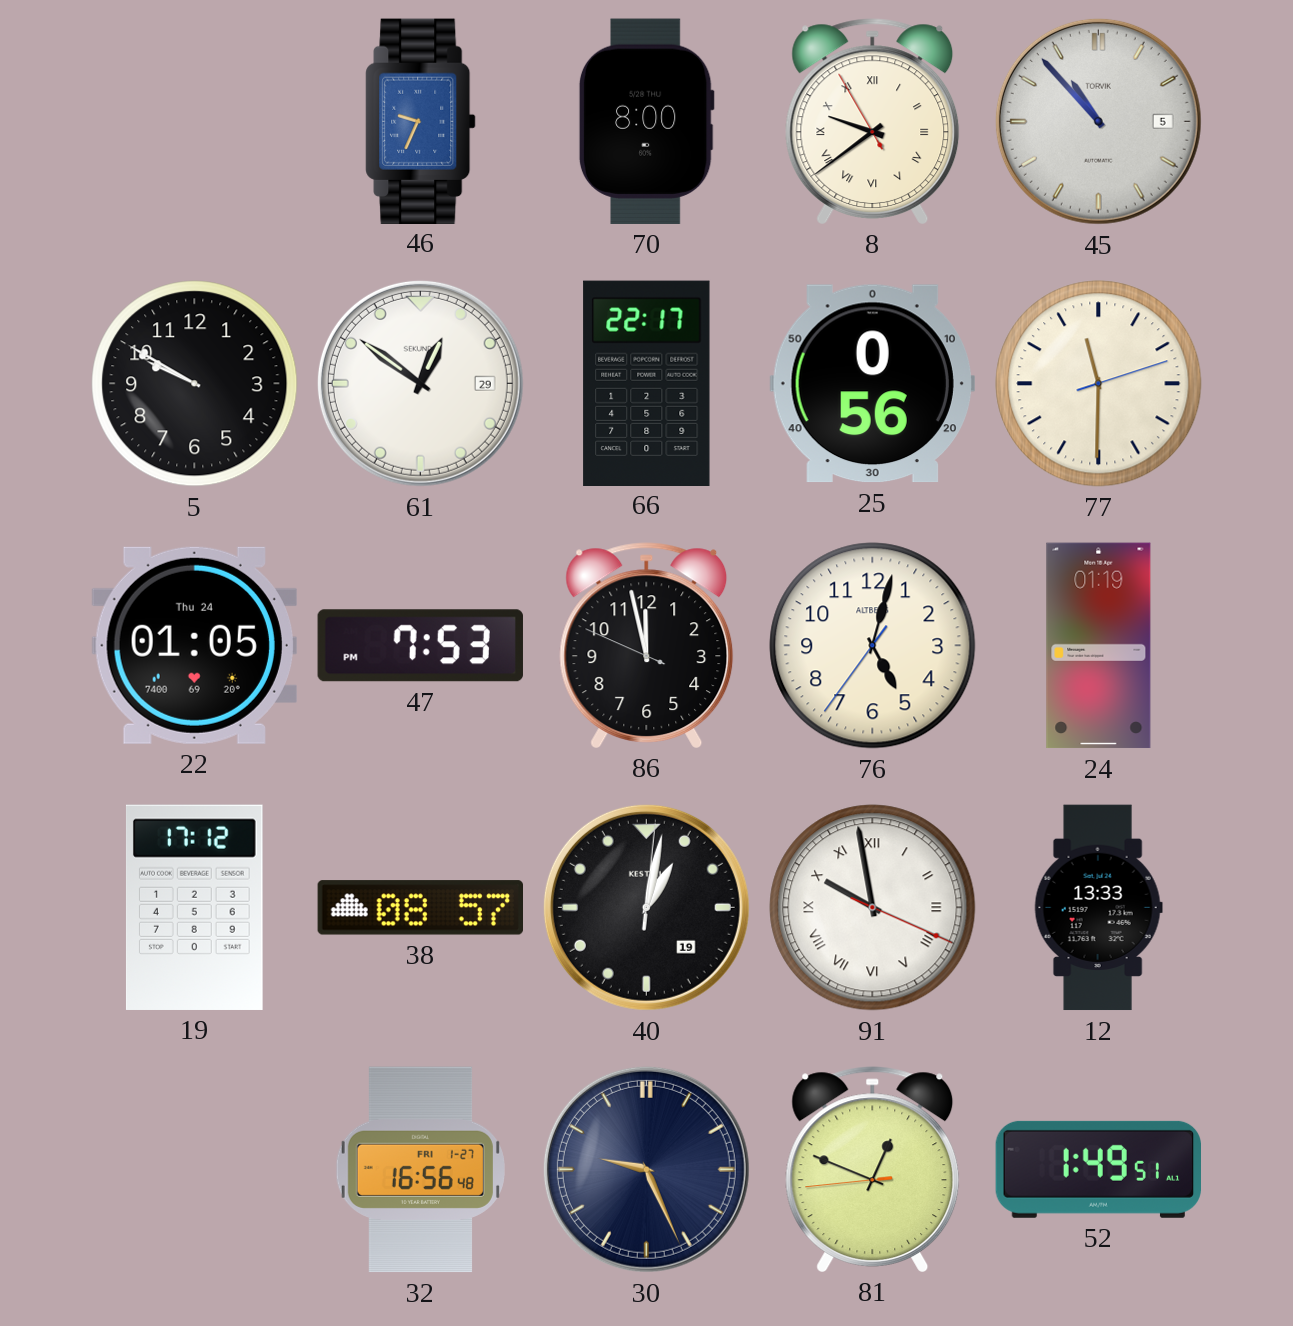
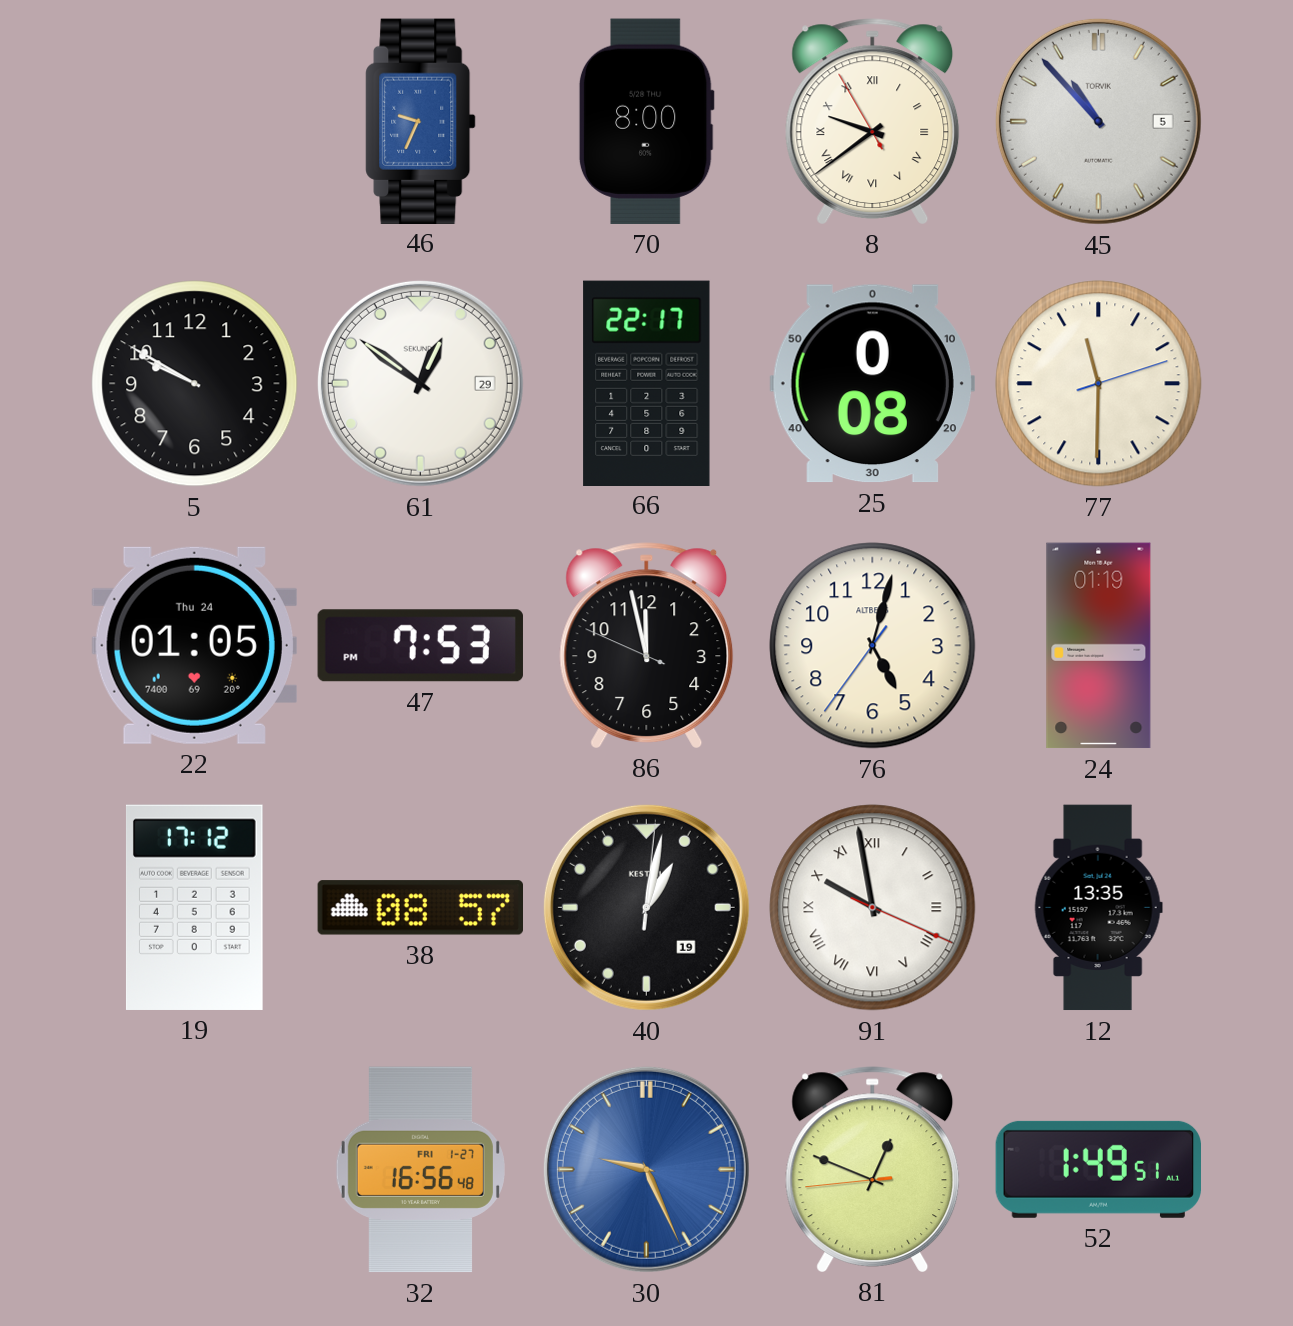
25: 0:56 -> 0:08
12: 13:33 -> 13:35
30 dial: navy -> blue
